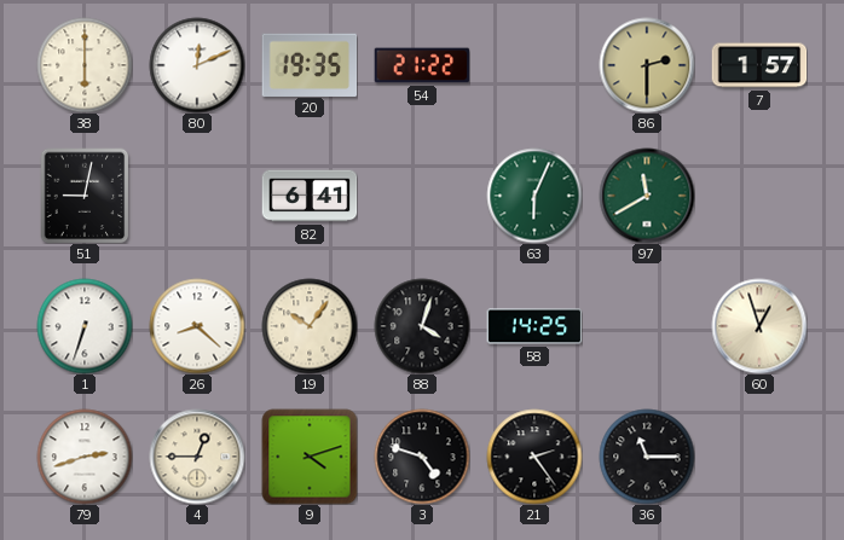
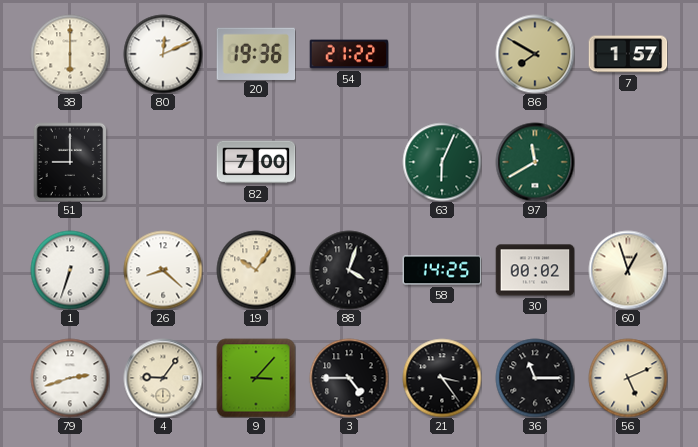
20: 19:35 -> 19:36
86: 2:30 -> 7:50
51: 9:02 -> 9:00
82: 6:41 -> 7:00
30: none -> 00:02
4: 12:45 -> 9:06
9: 4:12 -> 3:07
3: 4:48 -> 4:45
21: 2:24 -> 3:24
56: none -> 5:11
